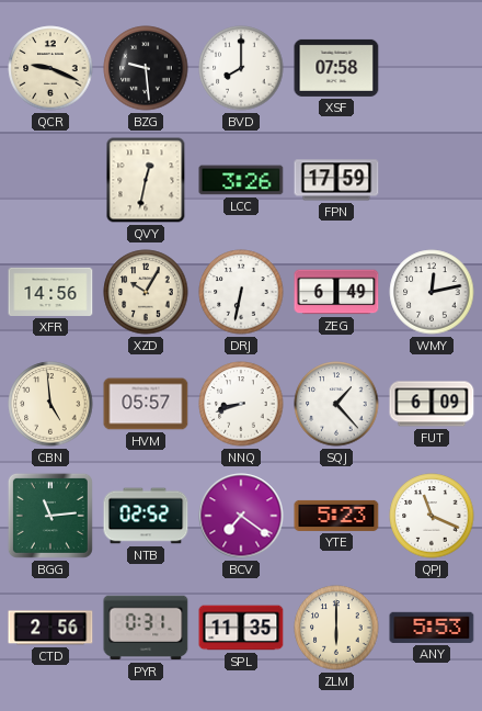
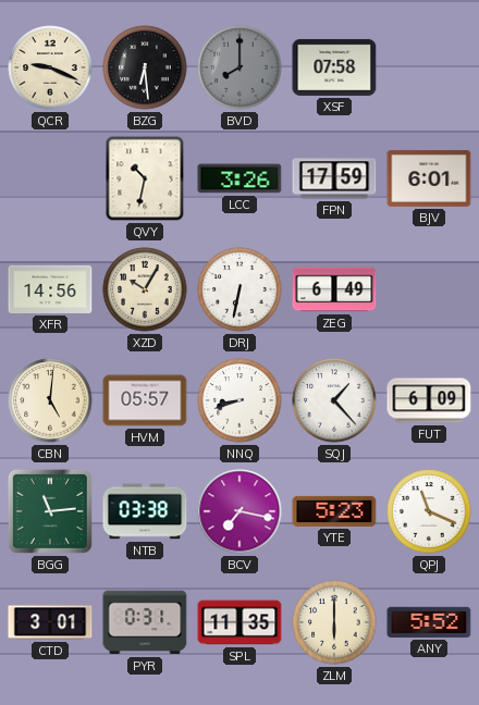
BZG: 9:29 -> 6:29
BVD dial: white -> grey
QVY: 12:32 -> 10:32
BJV: none -> 6:01
WMY: 12:13 -> none
CBN: 4:59 -> 5:01
NTB: 02:52 -> 03:38
BCV: 7:21 -> 7:17
CTD: 2:56 -> 3:01
ANY: 5:53 -> 5:52
